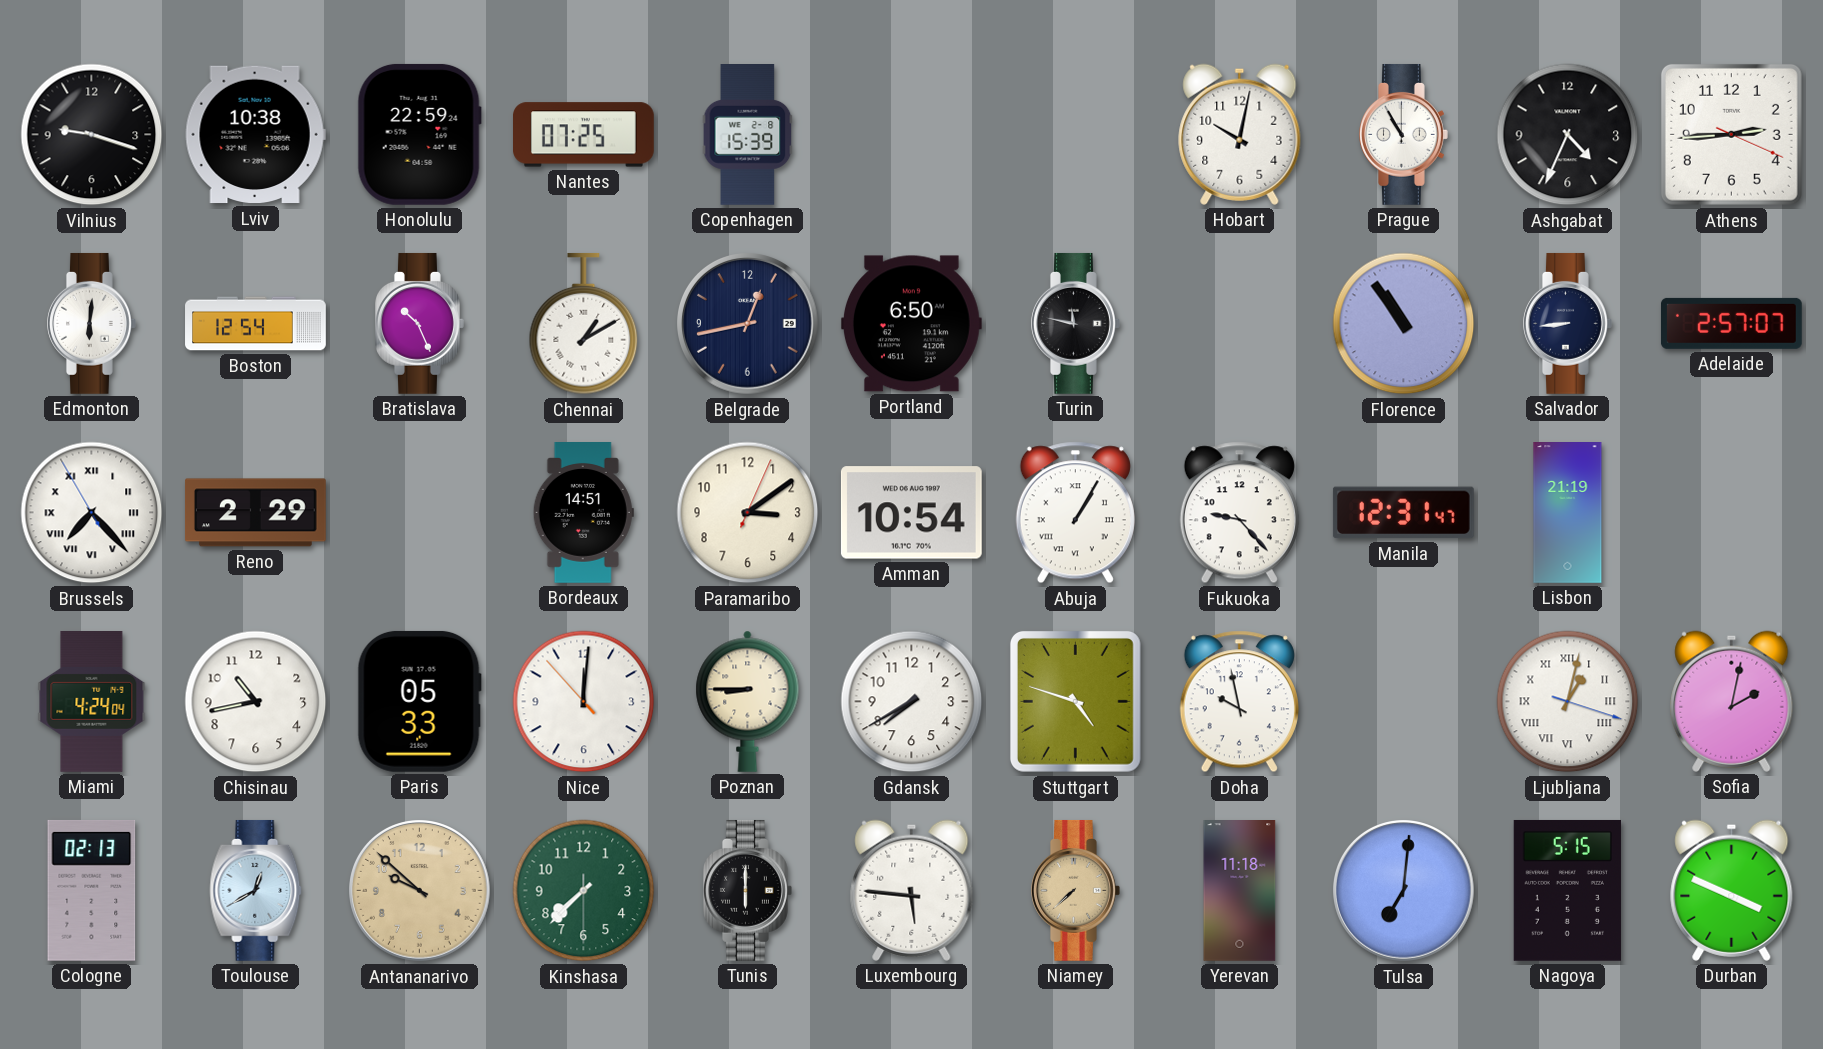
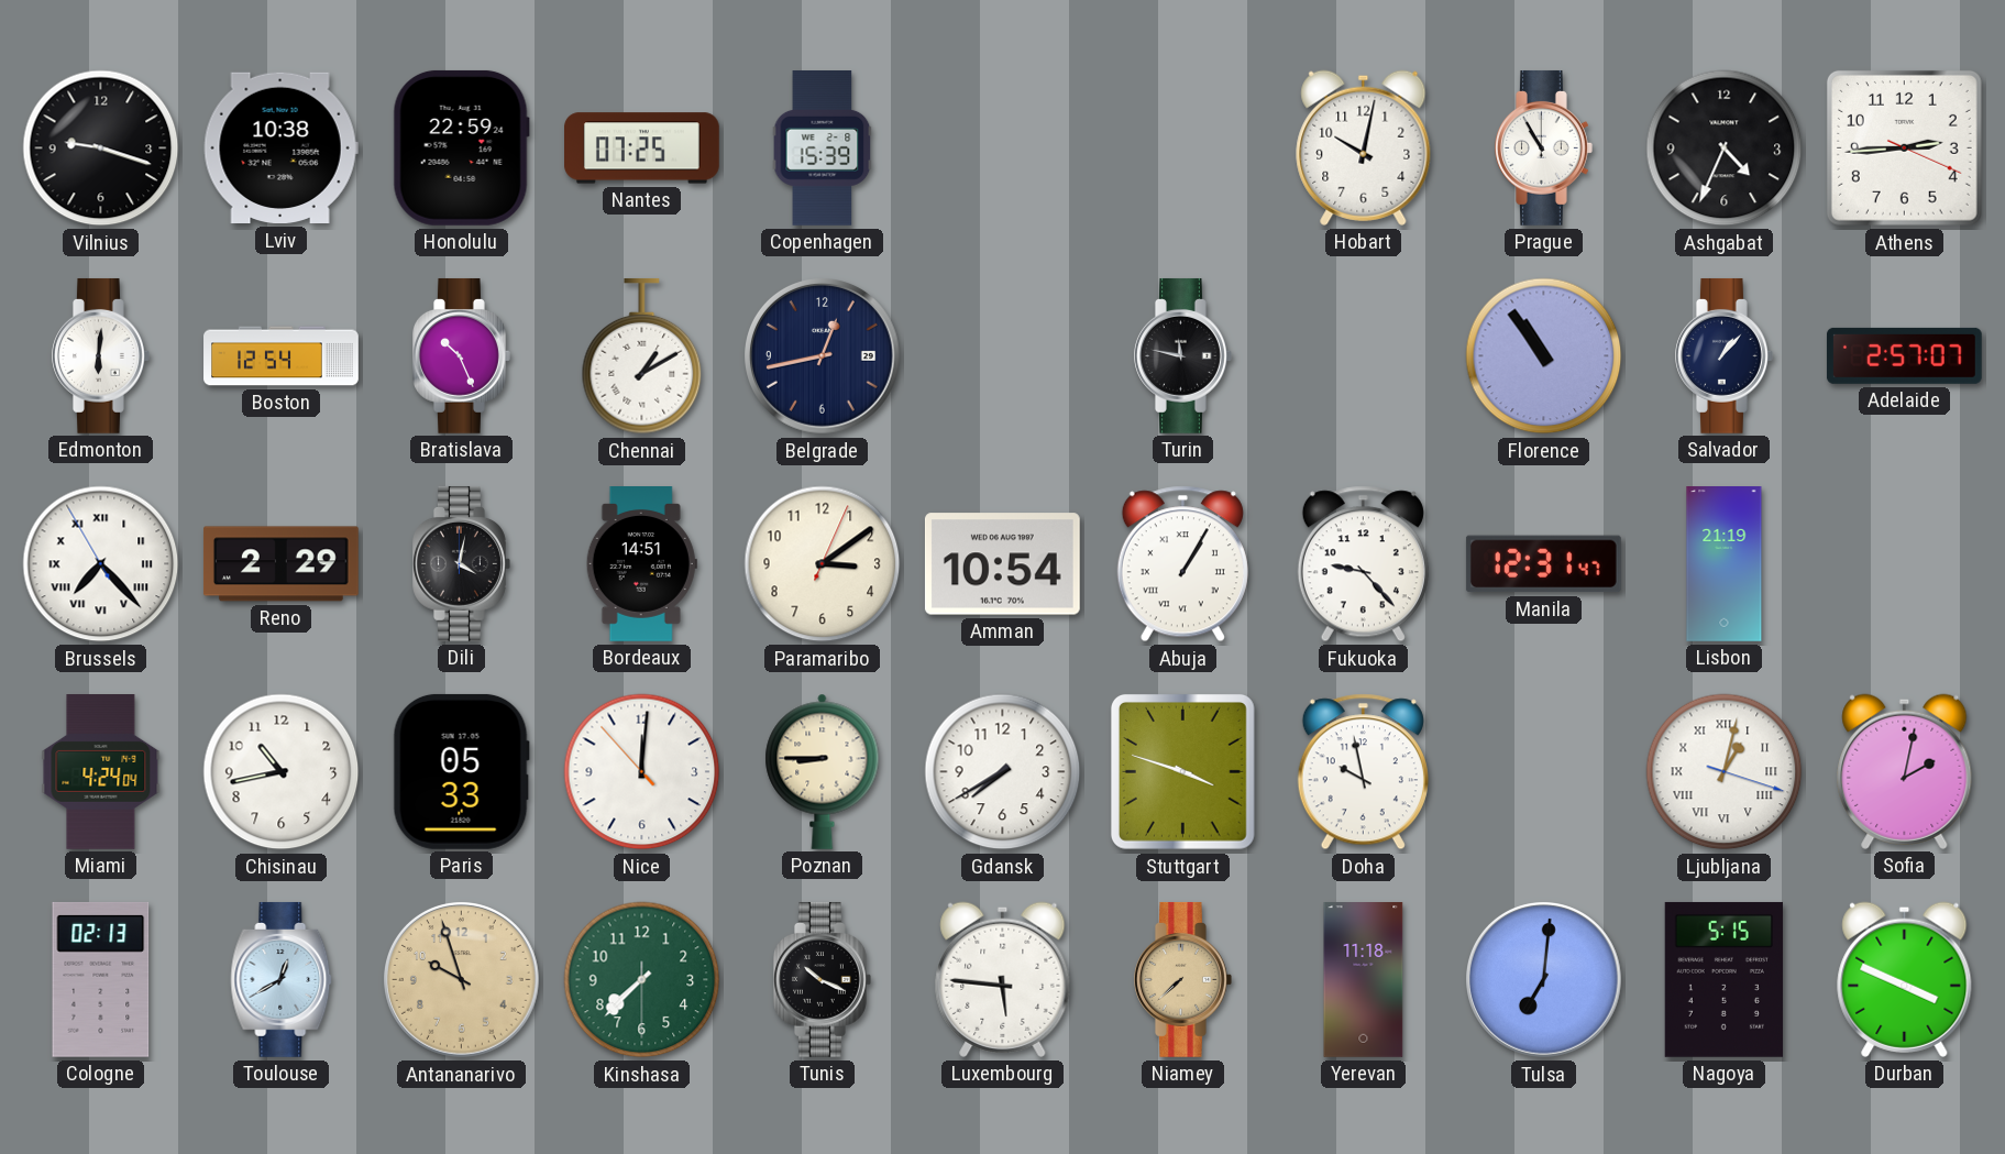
Portland: 6:50 -> none
Salvador: 8:44 -> 1:07
Dili: none -> 4:02
Stuttgart: 4:48 -> 3:48
Antananarivo: 9:52 -> 9:57
Tunis: 6:00 -> 10:19
